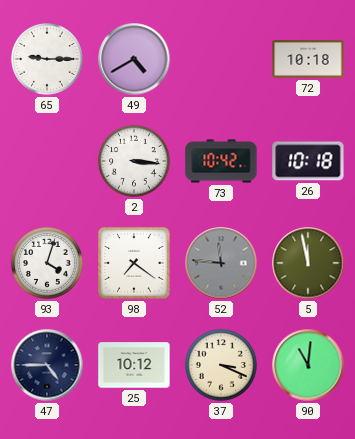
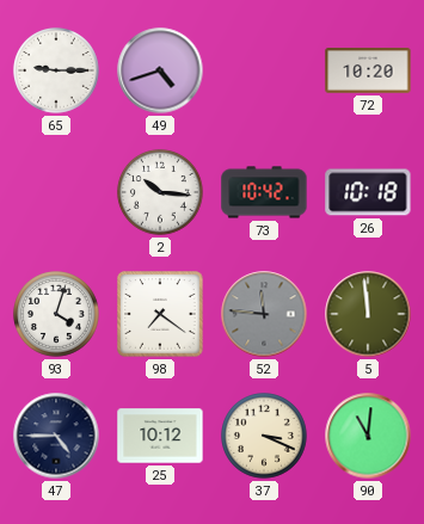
49: 4:40 -> 4:42
72: 10:18 -> 10:20
2: 3:16 -> 10:16
5: 11:58 -> 11:59
